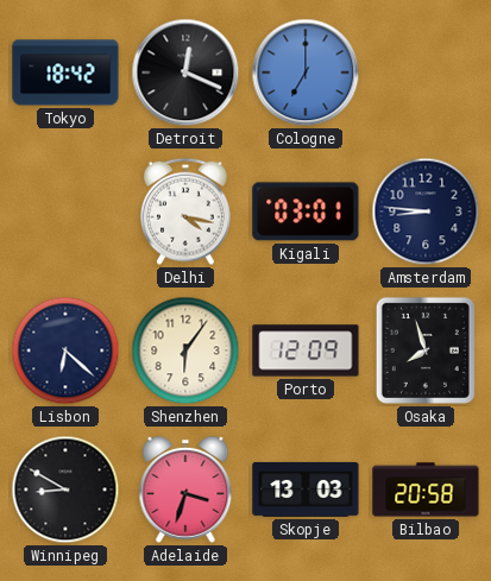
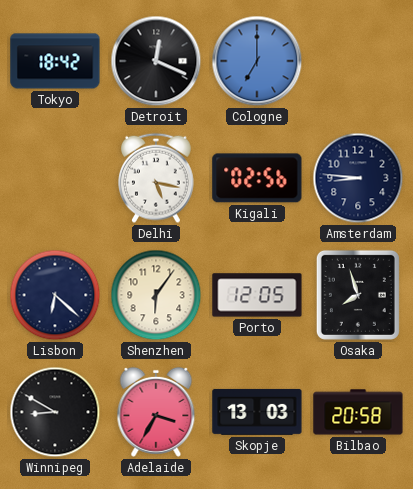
Delhi: 4:17 -> 5:17
Kigali: 03:01 -> 02:56
Porto: 12:09 -> 12:05
Adelaide: 3:33 -> 3:35
